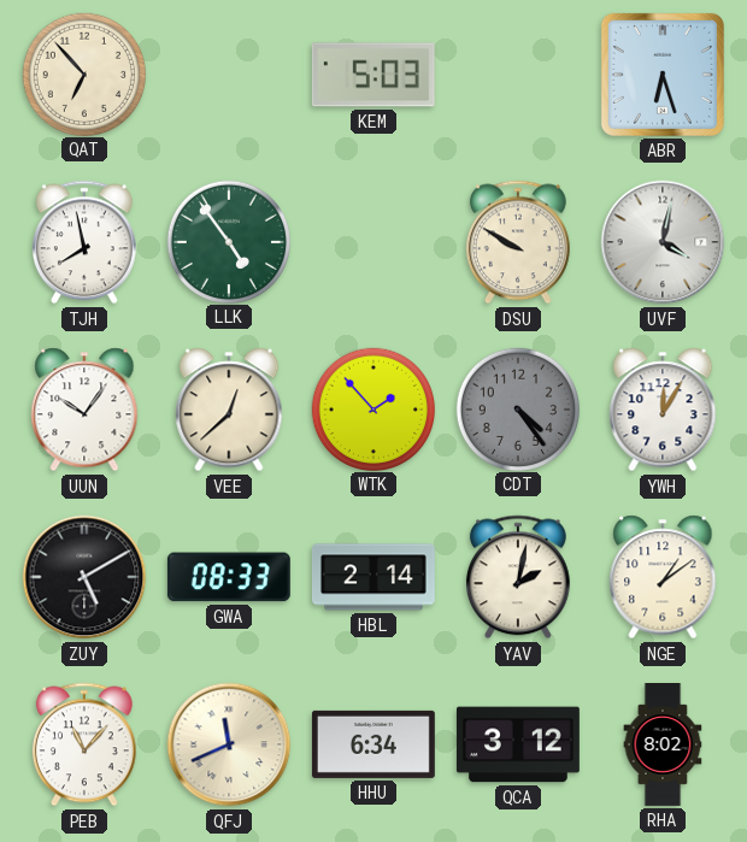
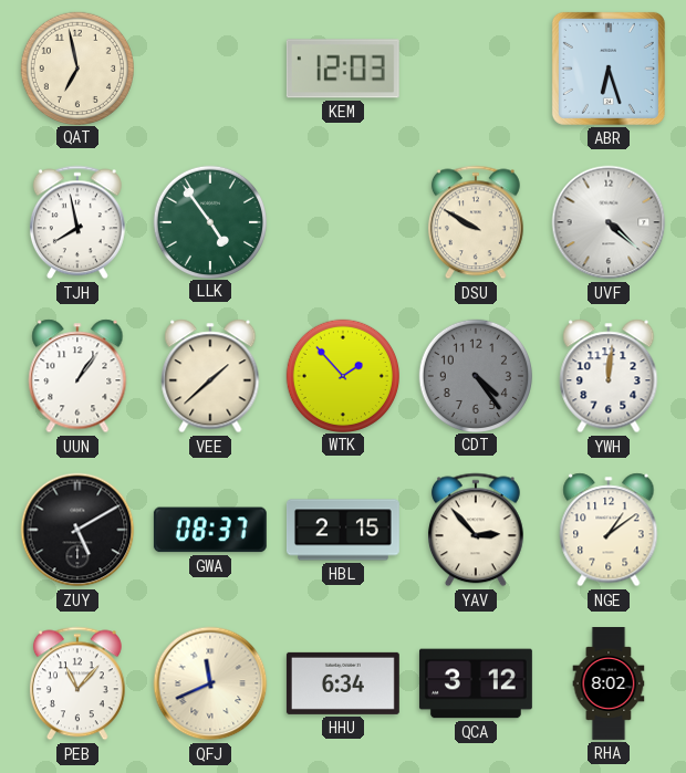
QAT: 6:53 -> 6:58
KEM: 5:03 -> 12:03
UVF: 4:02 -> 4:22
UUN: 10:06 -> 1:06
VEE: 12:38 -> 1:38
YWH: 12:05 -> 12:01
GWA: 08:33 -> 08:37
HBL: 2:14 -> 2:15
YAV: 2:02 -> 2:53
